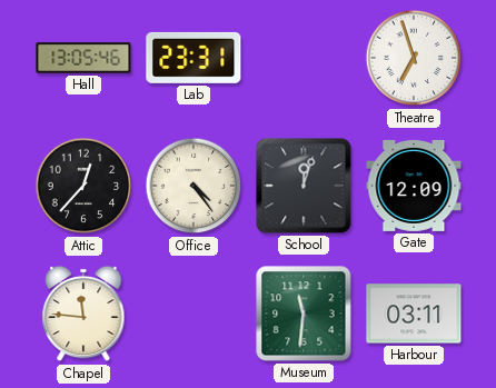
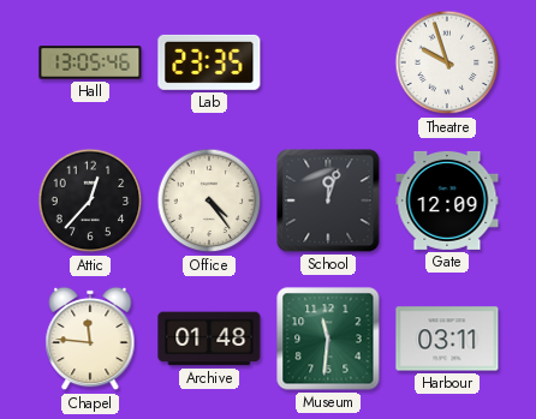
Lab: 23:31 -> 23:35
Theatre: 6:57 -> 9:57
Archive: none -> 01:48
